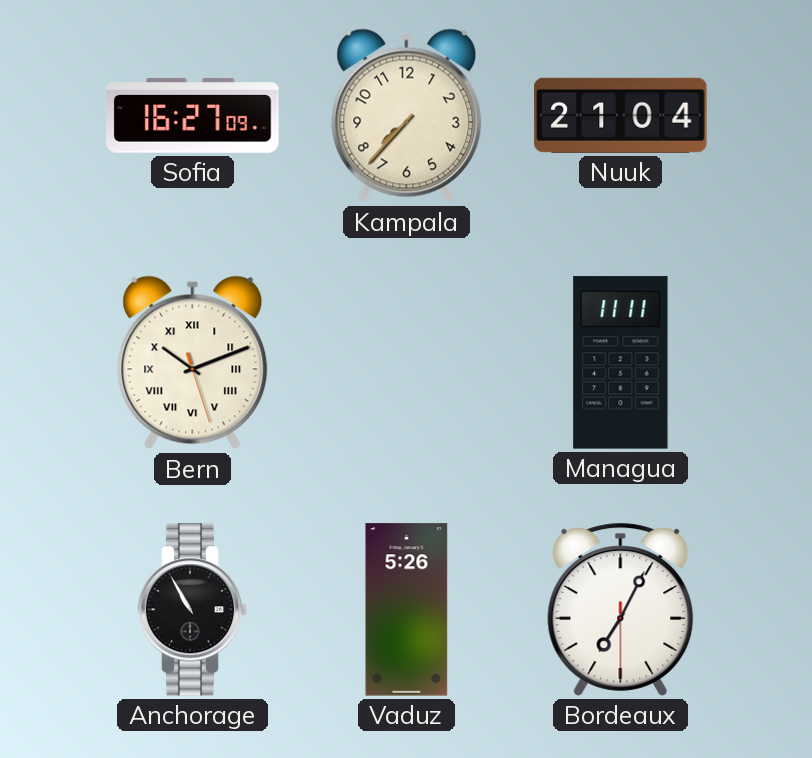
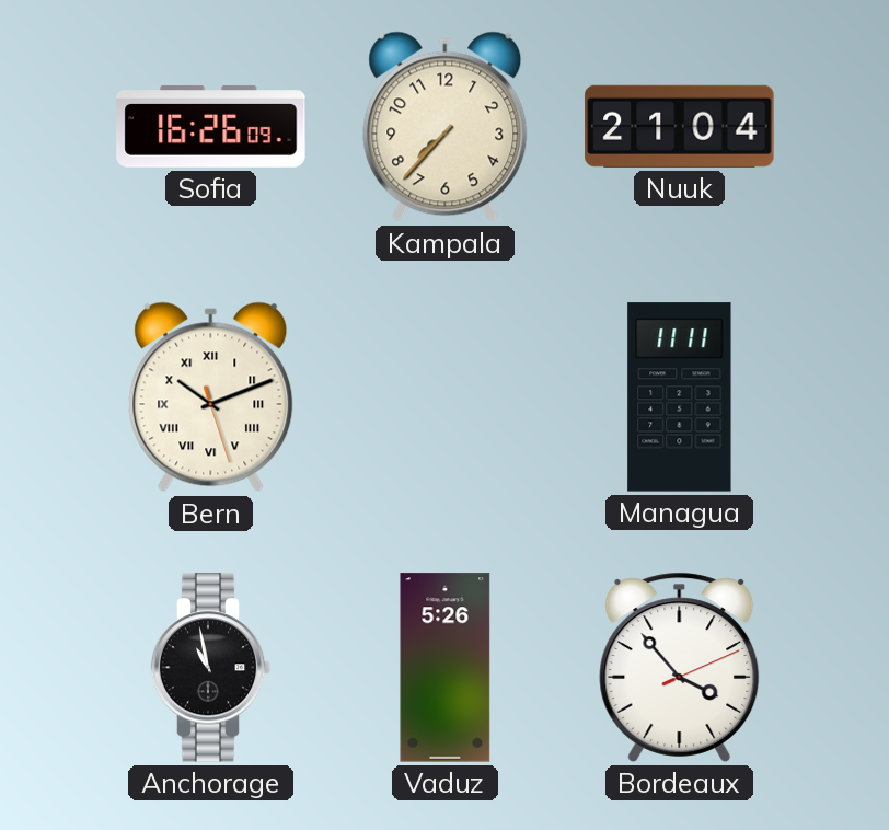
Sofia: 16:27 -> 16:26
Anchorage: 10:55 -> 10:58
Bordeaux: 7:04 -> 3:53
